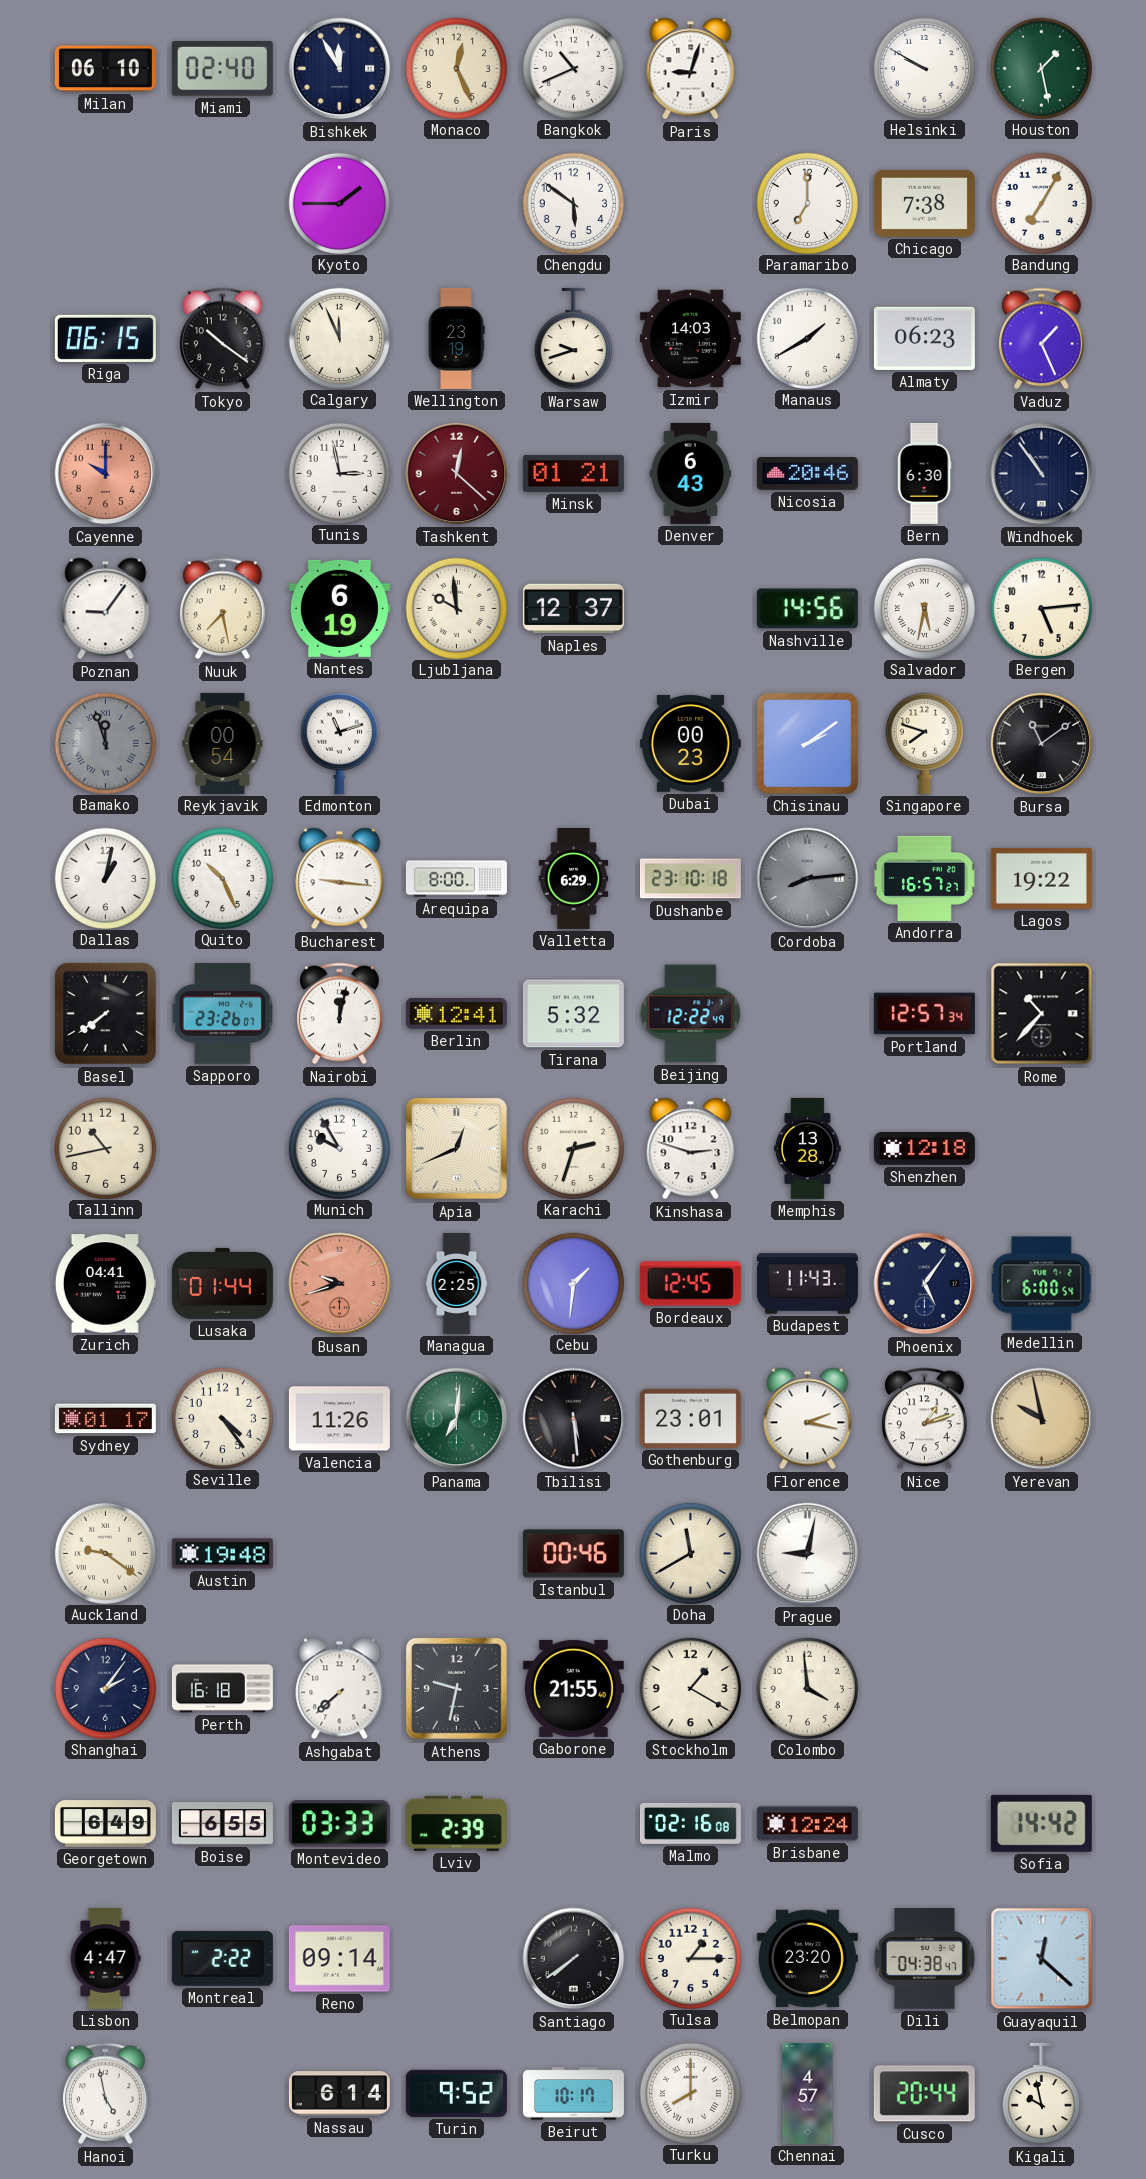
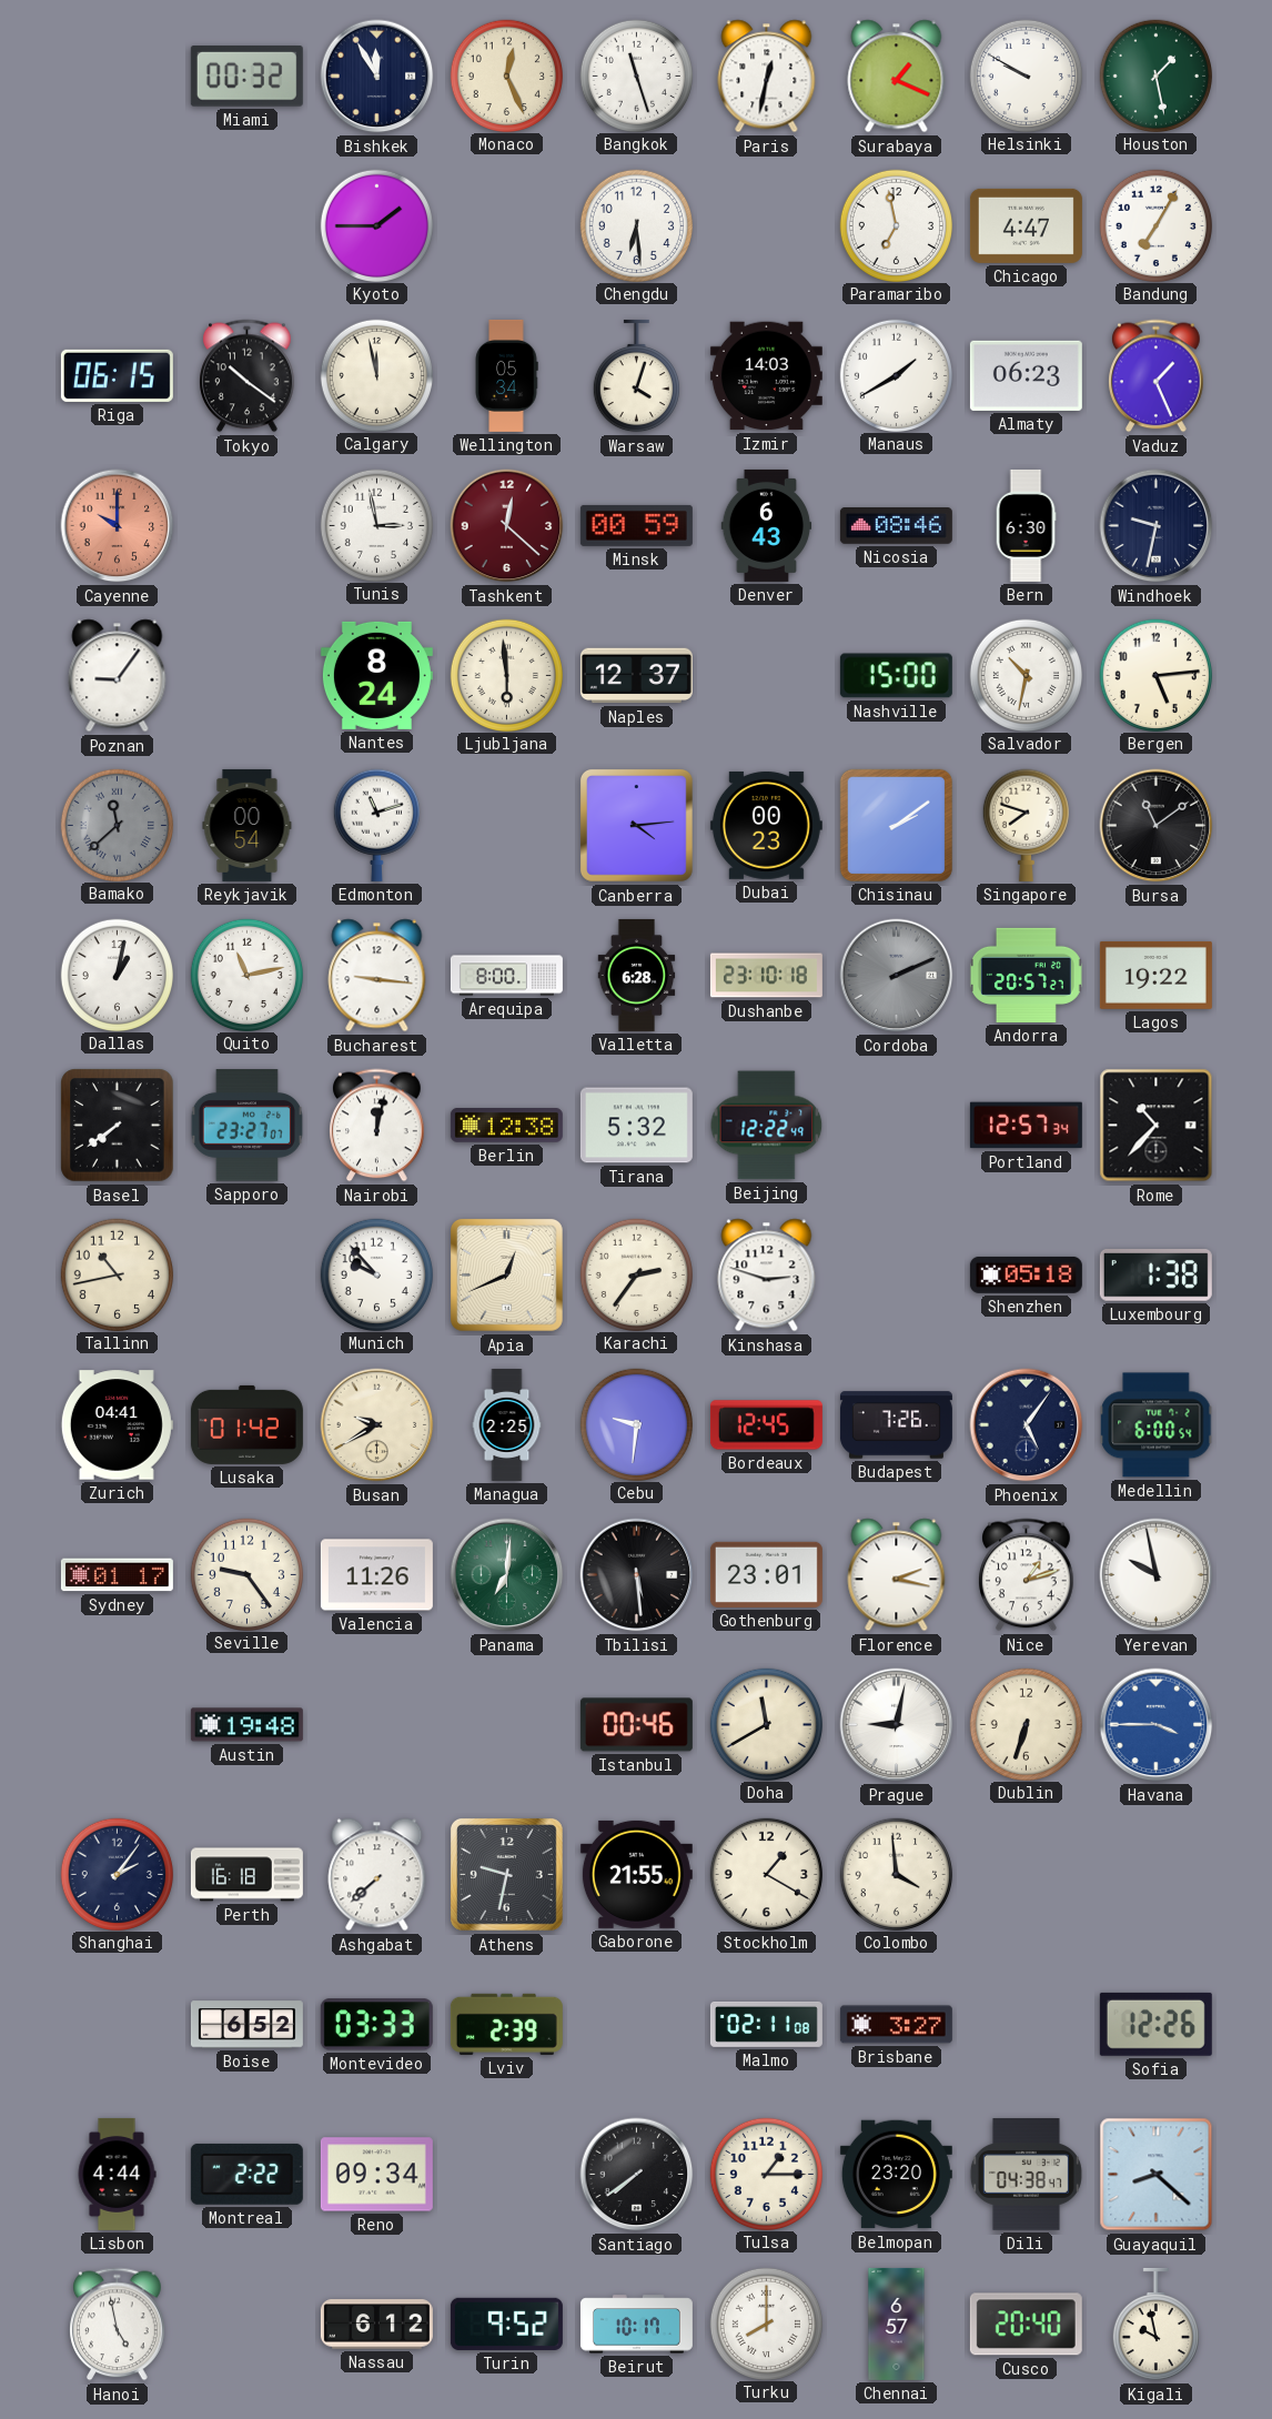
Milan: 06:10 -> none
Miami: 02:40 -> 00:32
Bangkok: 10:41 -> 11:27
Paris: 9:03 -> 12:32
Surabaya: none -> 1:19
Chengdu: 5:51 -> 6:29
Paramaribo: 7:00 -> 6:58
Chicago: 7:38 -> 4:47
Calgary: 11:56 -> 11:58
Wellington: 23:19 -> 05:34
Warsaw: 9:42 -> 4:03
Minsk: 01:21 -> 00:59
Nicosia: 20:46 -> 08:46
Windhoek: 10:54 -> 9:32
Nuuk: 7:28 -> none
Nantes: 6:19 -> 8:24
Ljubljana: 9:59 -> 5:59
Nashville: 14:56 -> 15:00
Salvador: 5:32 -> 10:32
Bamako: 11:57 -> 11:38
Canberra: none -> 4:14
Quito: 10:26 -> 11:13
Valletta: 6:29 -> 6:28
Cordoba: 8:14 -> 2:11
Andorra: 16:57 -> 20:57
Sapporo: 23:26 -> 23:27
Berlin: 12:41 -> 12:38
Munich: 9:55 -> 9:53
Karachi: 2:33 -> 2:36
Memphis: 13:28 -> none
Shenzhen: 12:18 -> 05:18
Luxembourg: none -> 1:38
Lusaka: 01:44 -> 01:42
Busan: 9:42 -> 9:40
Busan dial: salmon -> cream
Cebu: 1:31 -> 9:31
Budapest: 11:43 -> 7:26
Seville: 4:24 -> 9:24
Yerevan dial: champagne -> white
Auckland: 9:21 -> none
Dublin: none -> 6:33
Havana: none -> 3:45
Georgetown: 6:49 -> none
Boise: 6:55 -> 6:52
Malmo: 02:16 -> 02:11
Brisbane: 12:24 -> 3:27
Sofia: 14:42 -> 12:26
Lisbon: 4:47 -> 4:44
Reno: 09:14 -> 09:34
Guayaquil: 12:22 -> 8:22
Nassau: 6:14 -> 6:12
Chennai: 4:57 -> 6:57
Cusco: 20:44 -> 20:40
